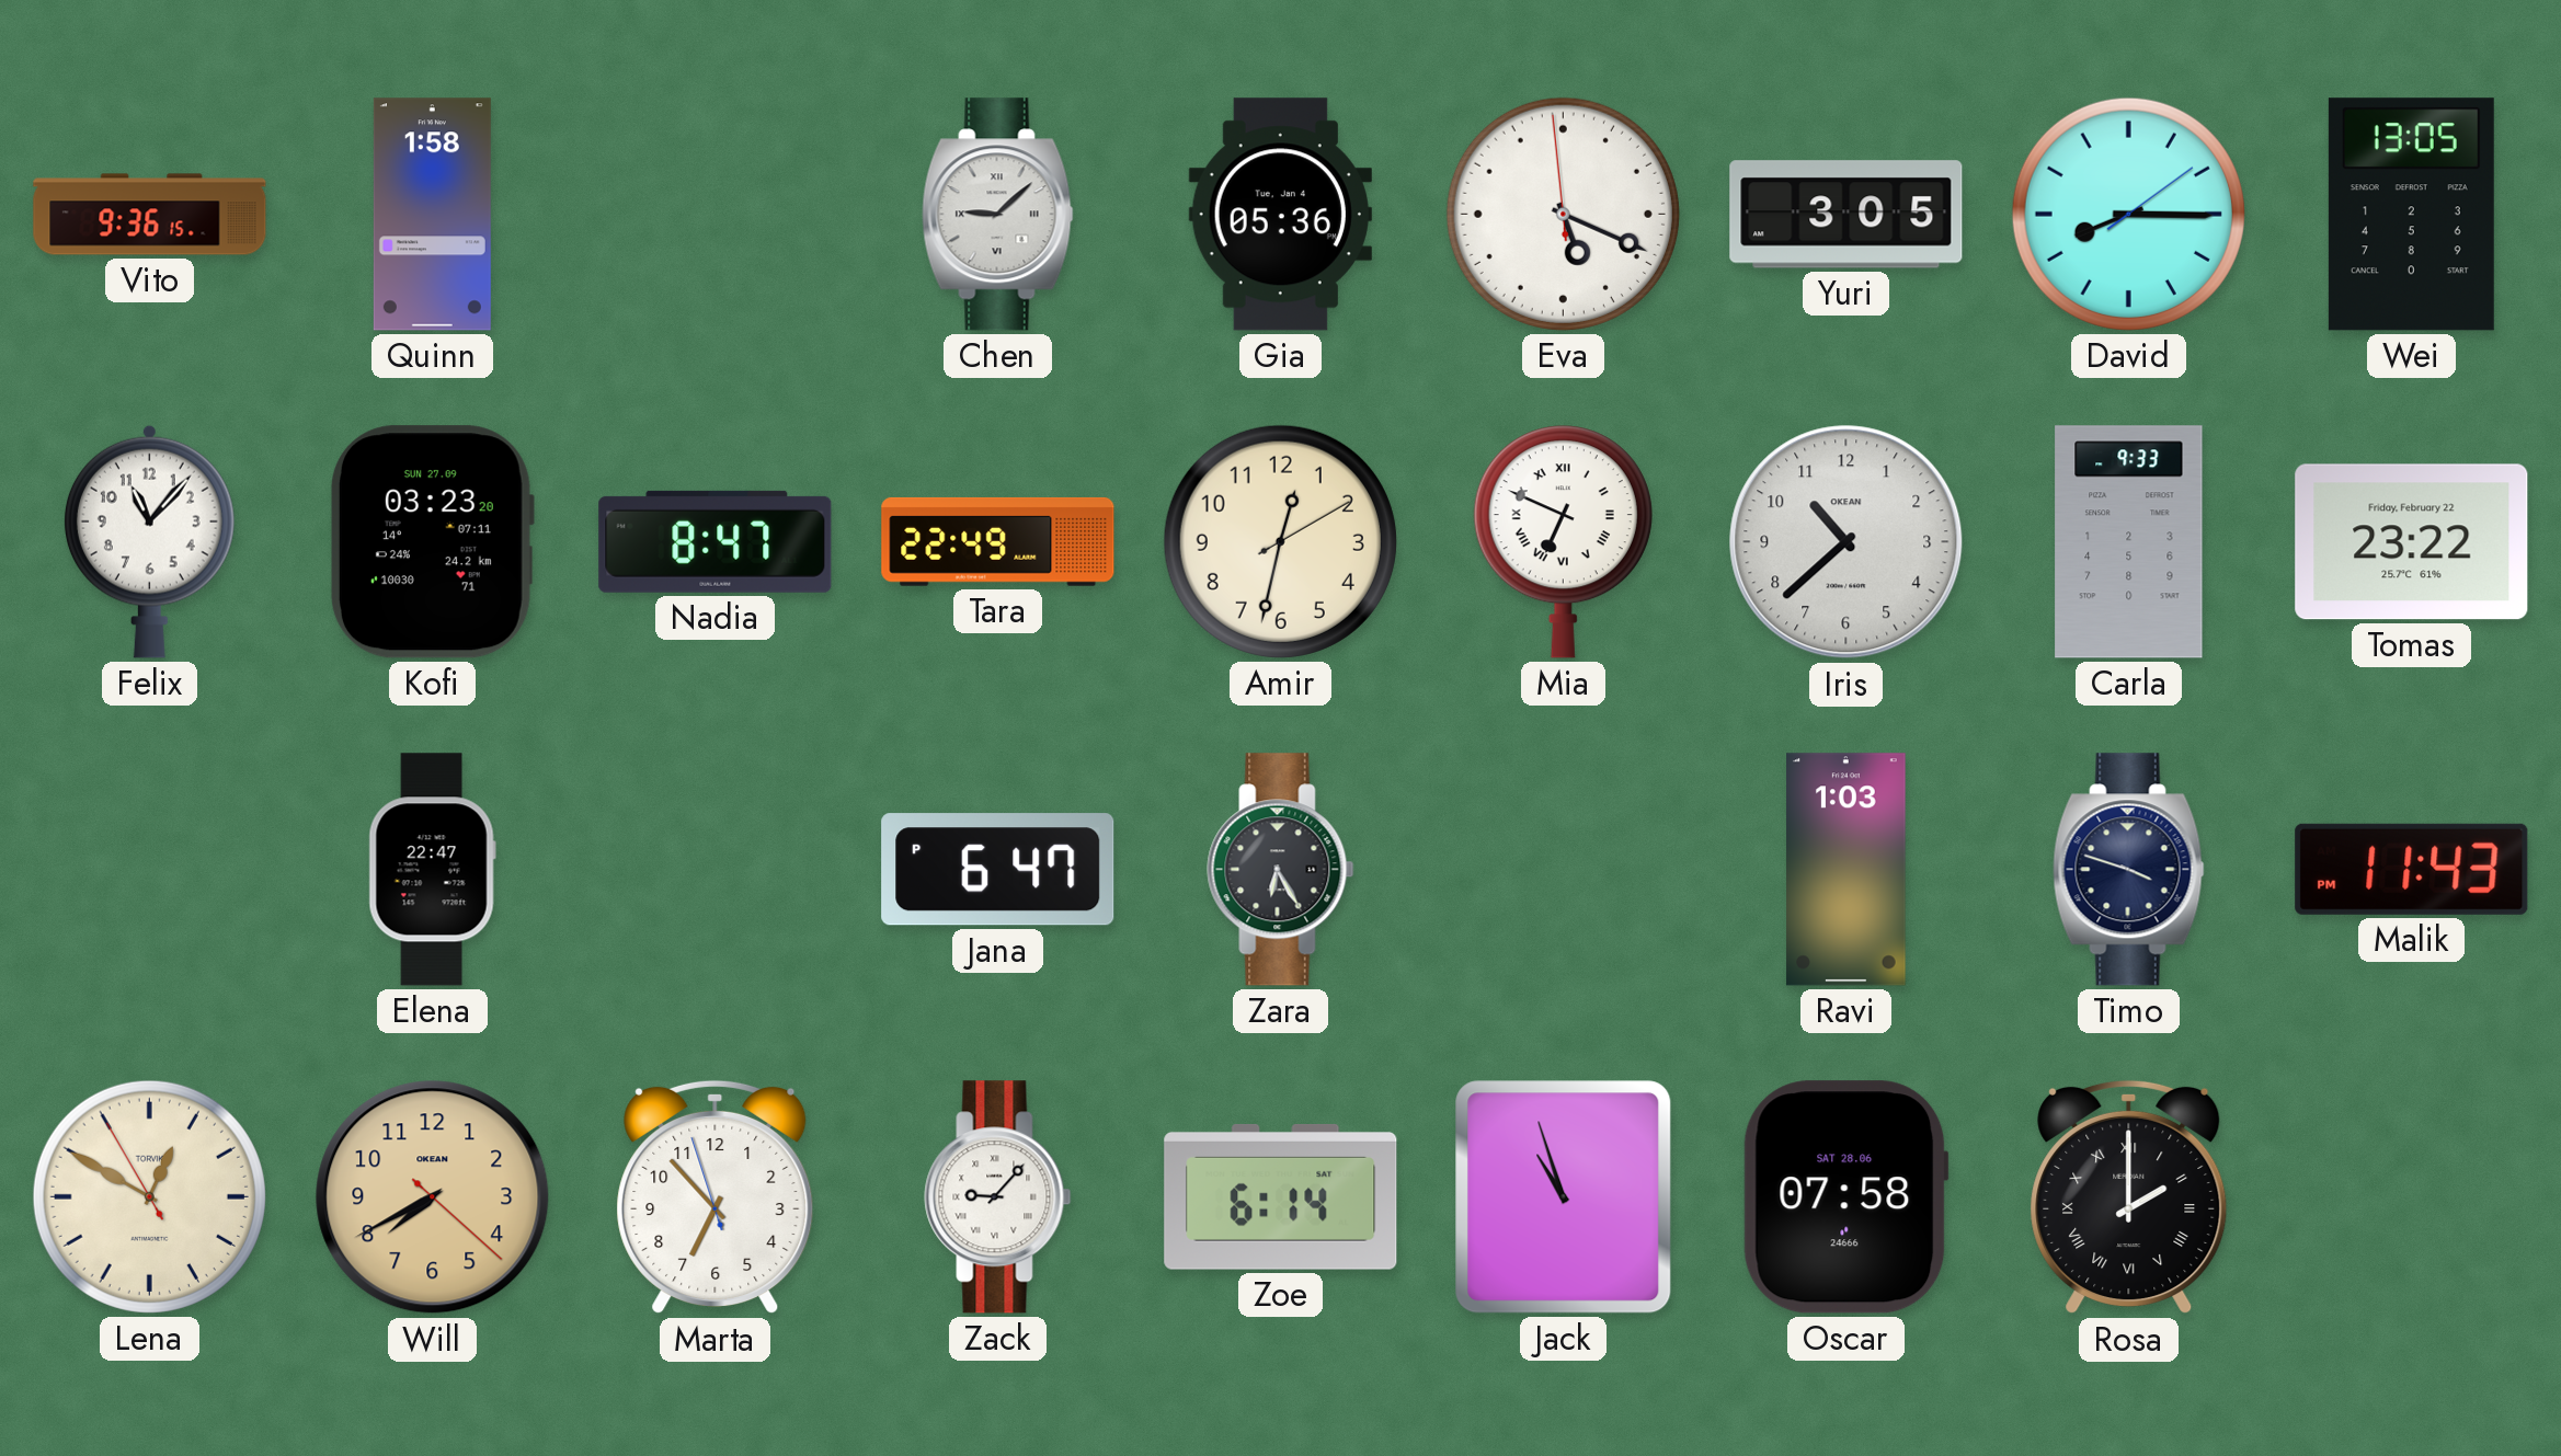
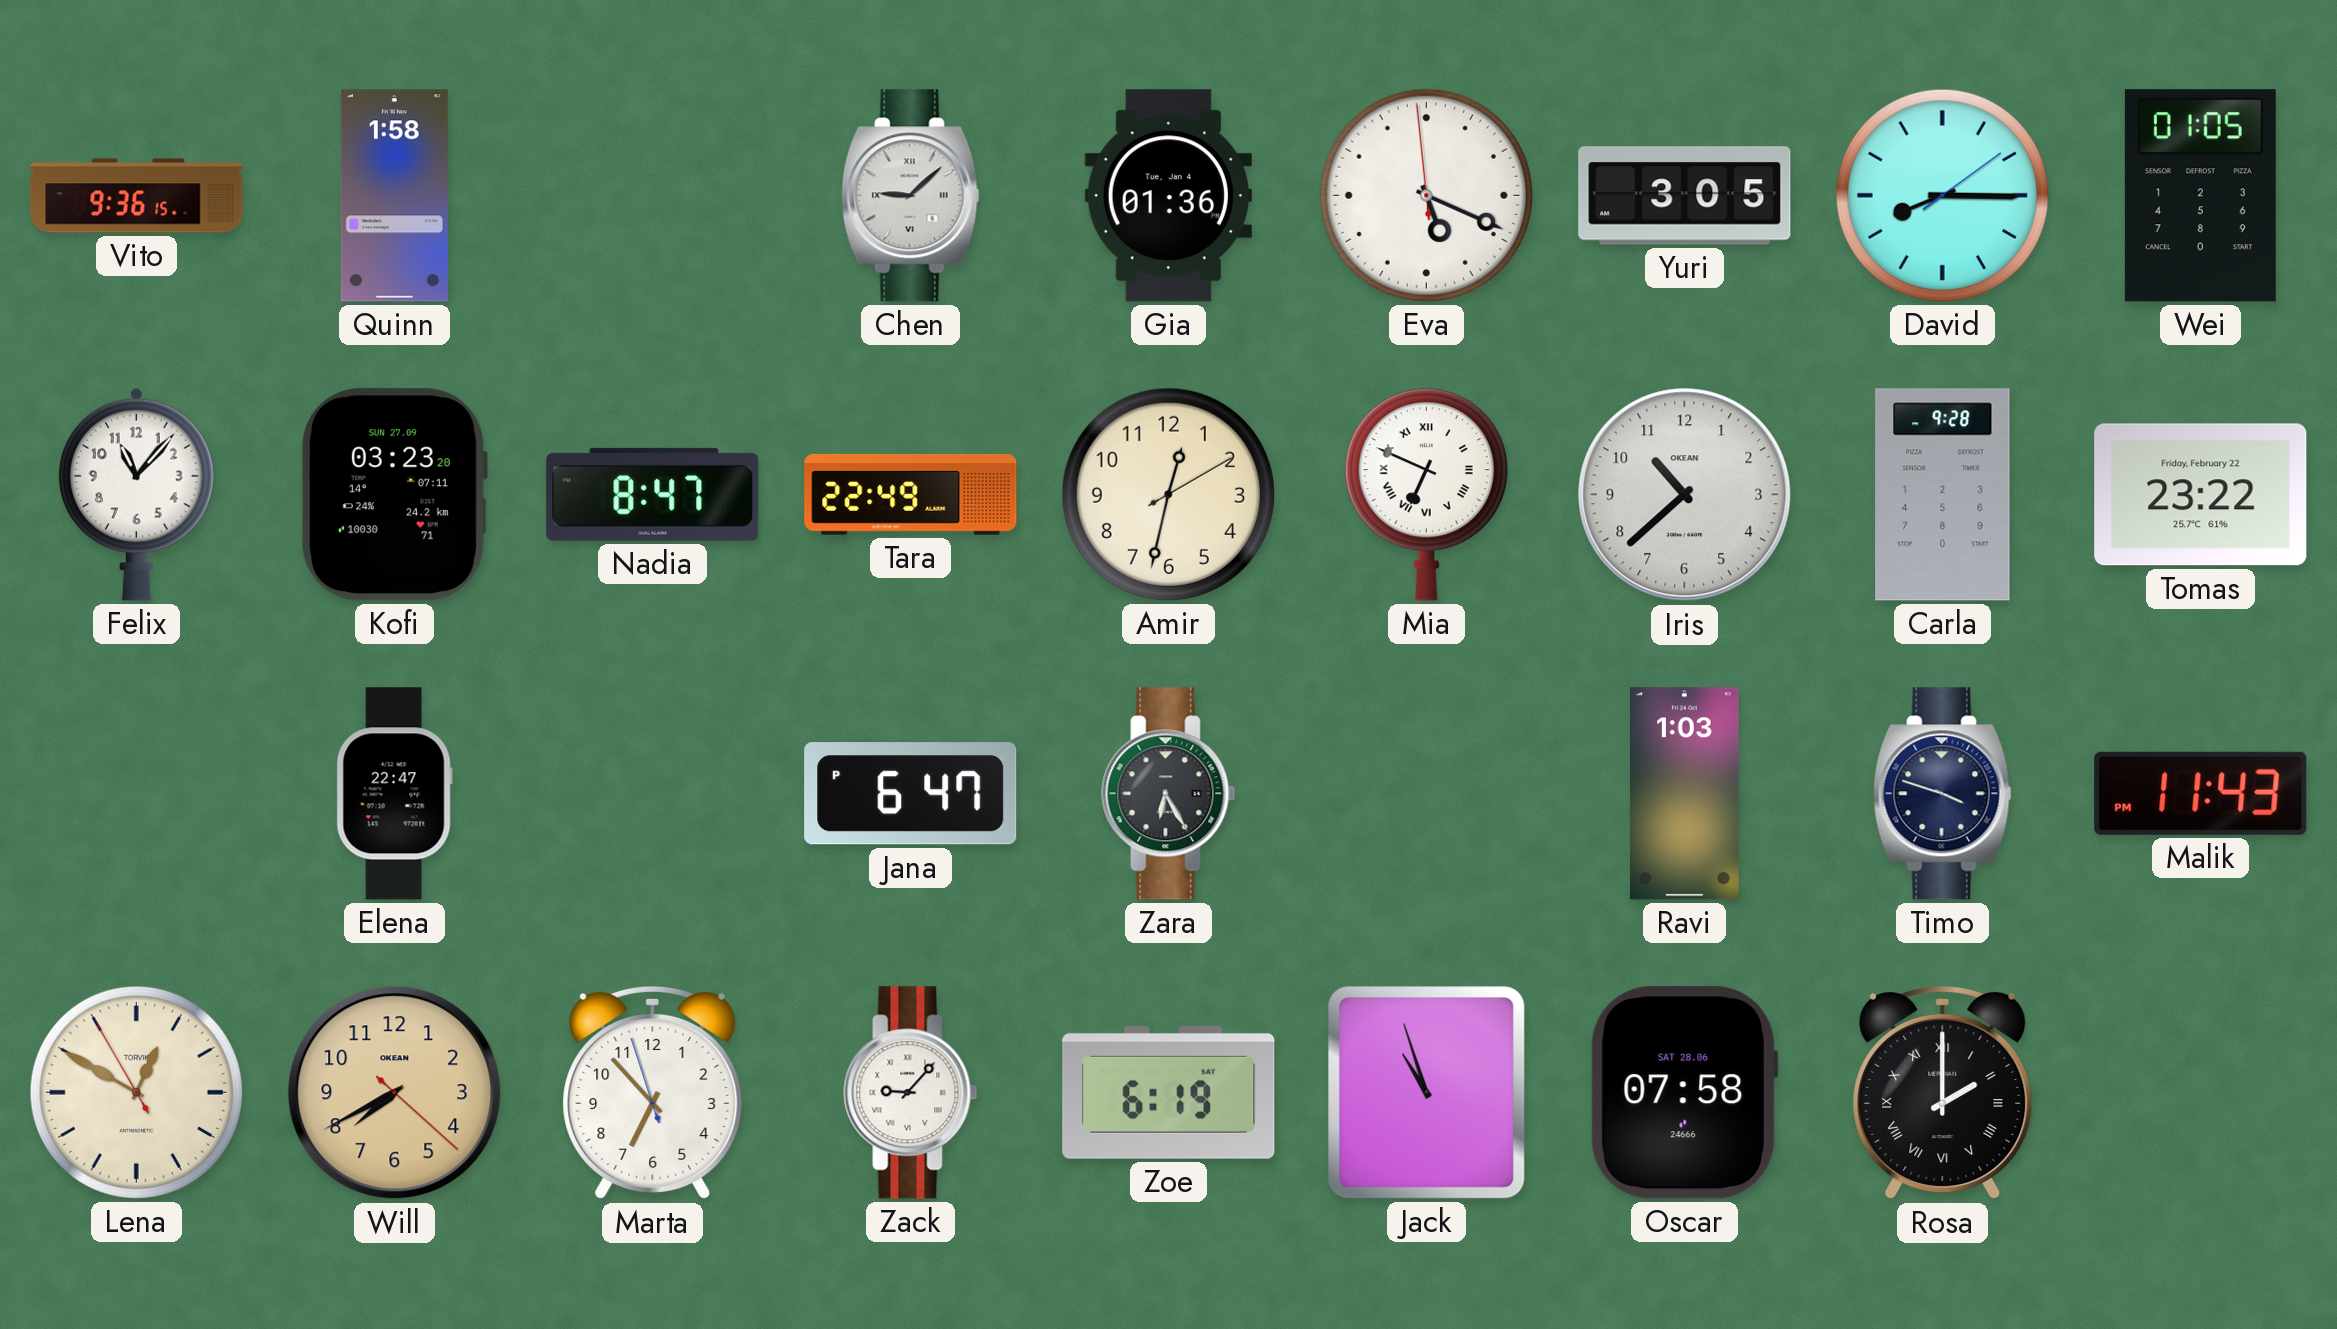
Gia: 05:36 -> 01:36
Wei: 13:05 -> 01:05
Carla: 9:33 -> 9:28
Zoe: 6:14 -> 6:19
